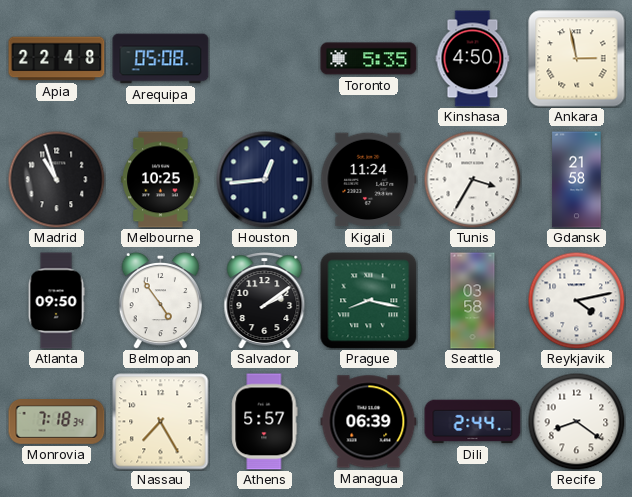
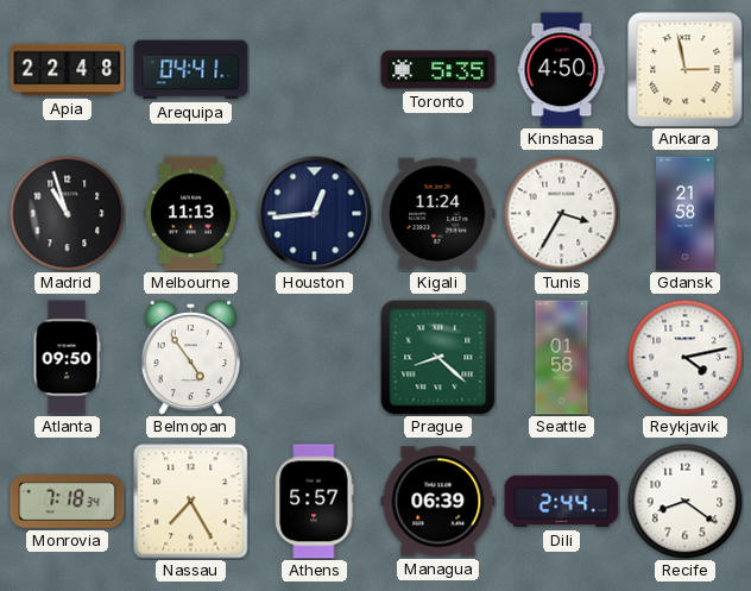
Arequipa: 05:08 -> 04:41
Melbourne: 10:25 -> 11:13
Salvador: 2:09 -> none
Prague: 8:17 -> 8:22
Seattle: 03:58 -> 01:58
